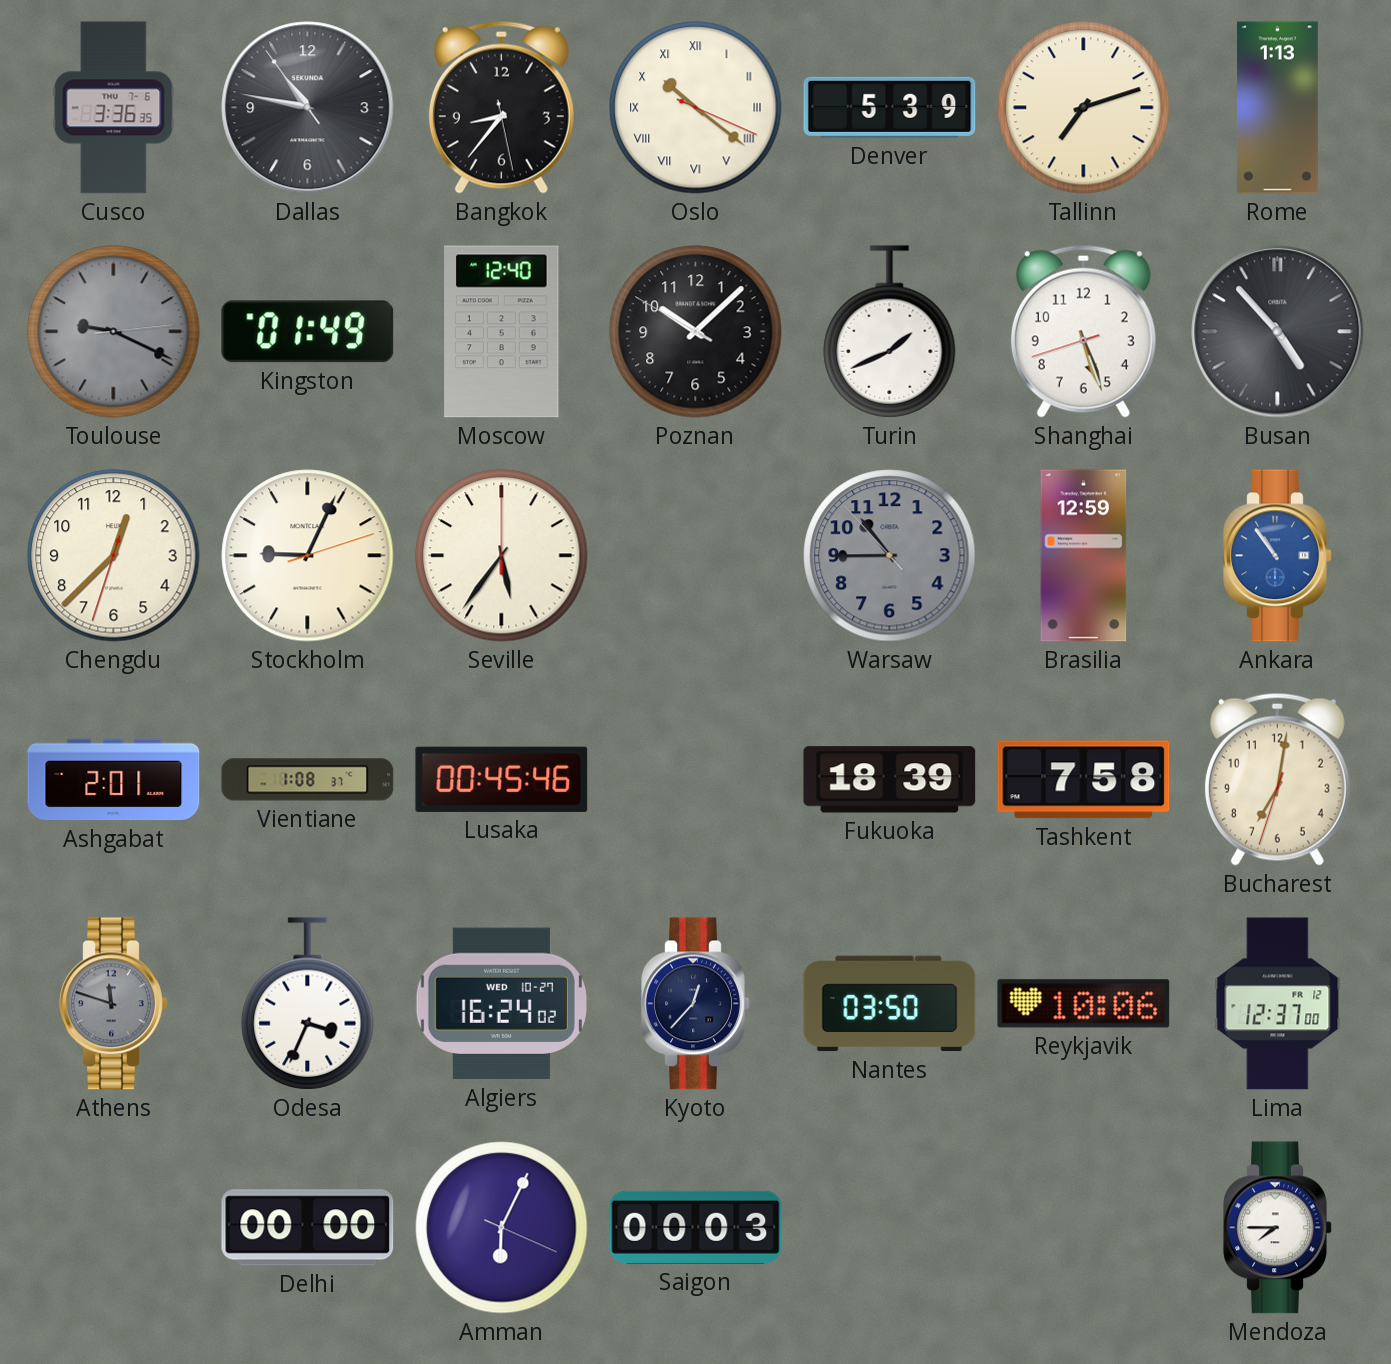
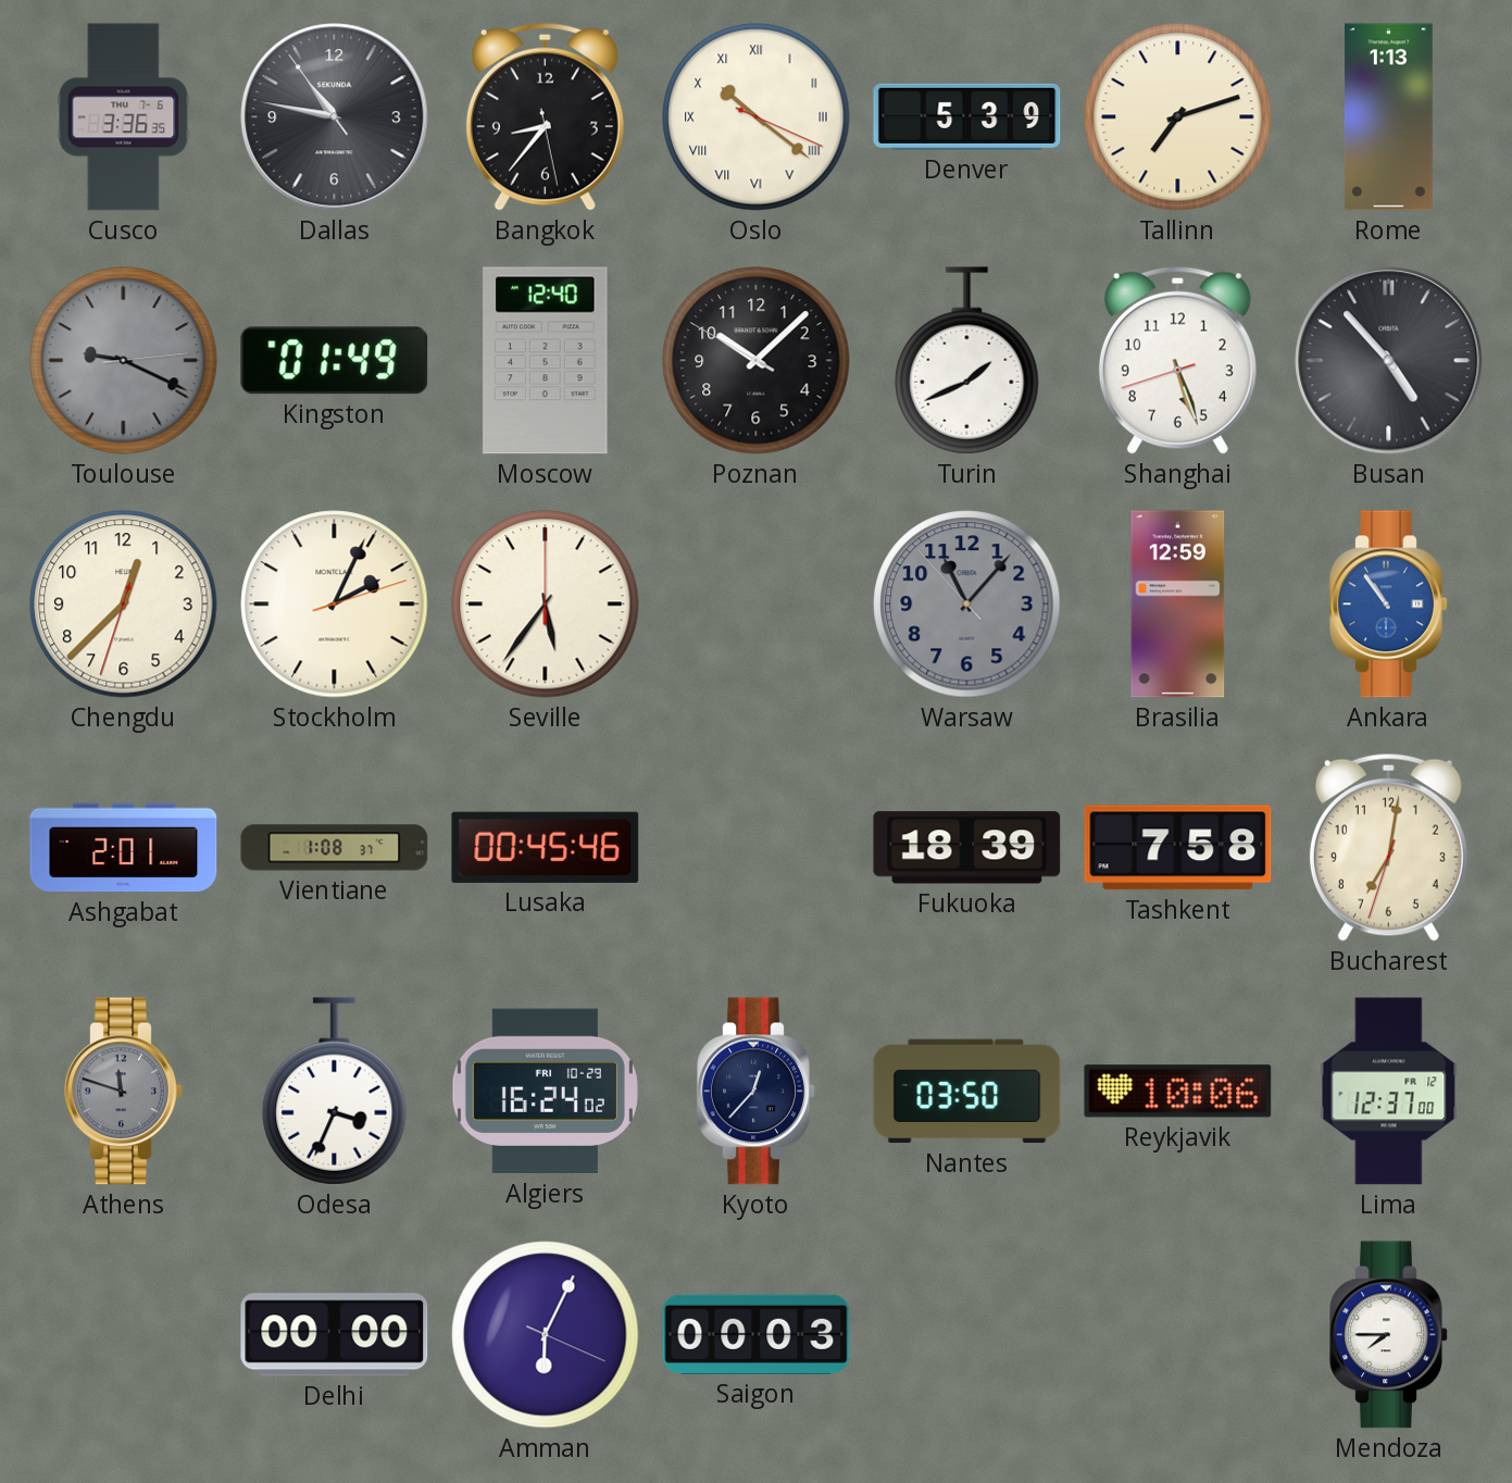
Stockholm: 9:04 -> 2:04
Warsaw: 10:44 -> 11:06
Algiers date: WED 10-27 -> FRI 10-29
